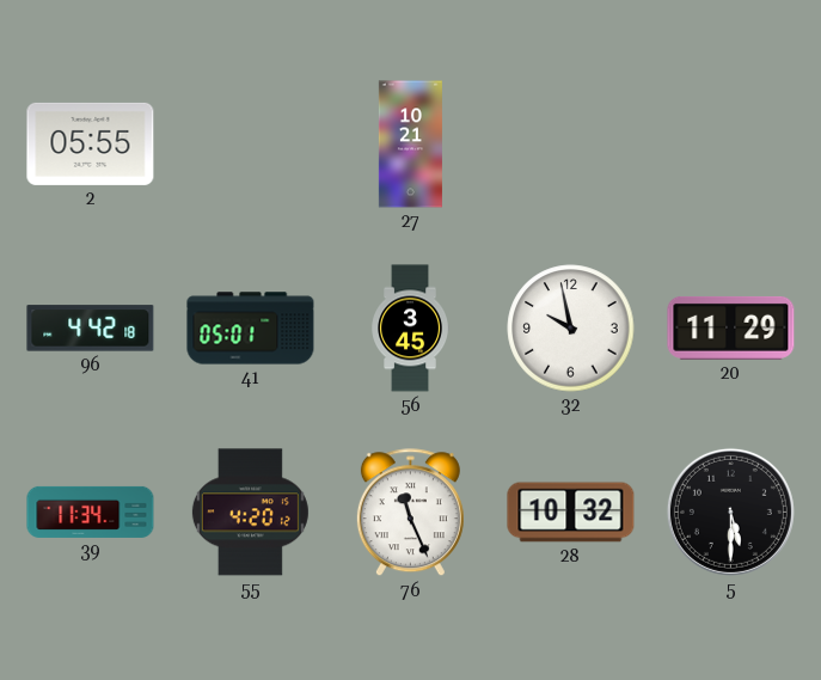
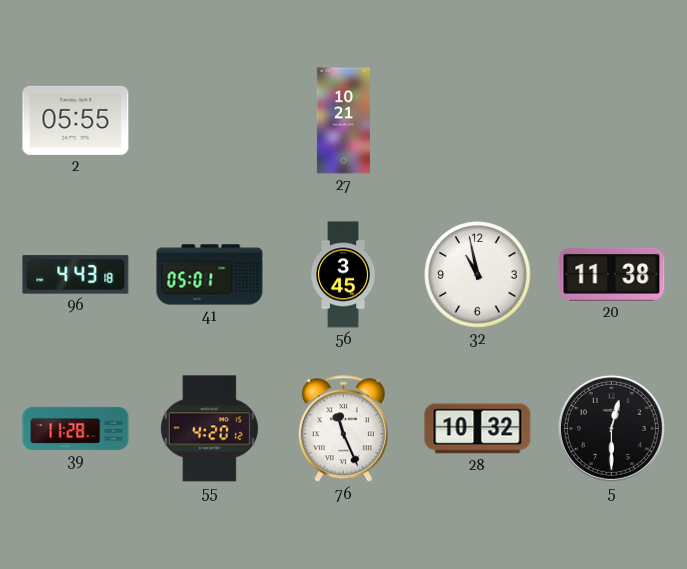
96: 4:42 -> 4:43
32: 9:58 -> 10:58
20: 11:29 -> 11:38
39: 11:34 -> 11:28
5: 5:30 -> 12:30
